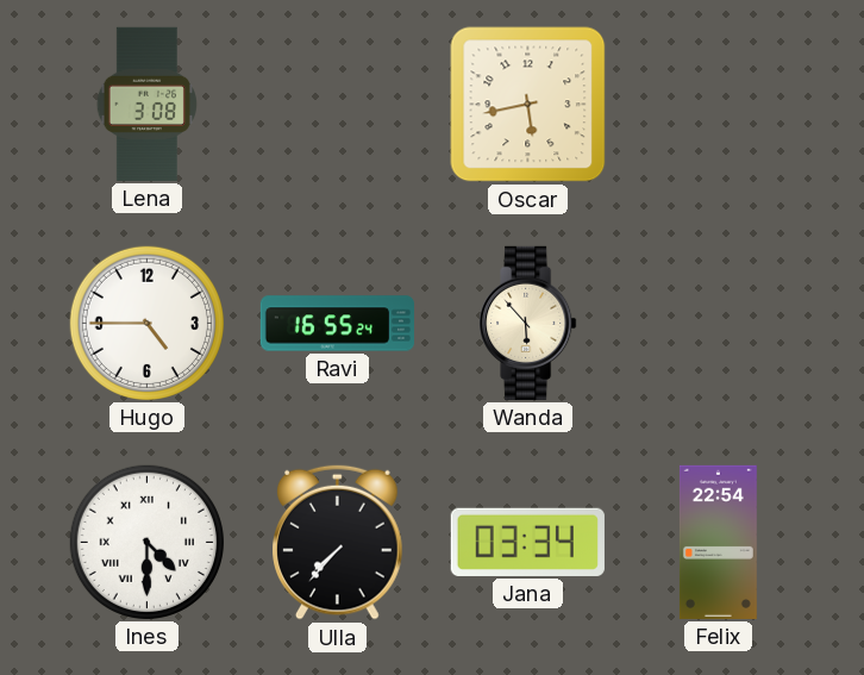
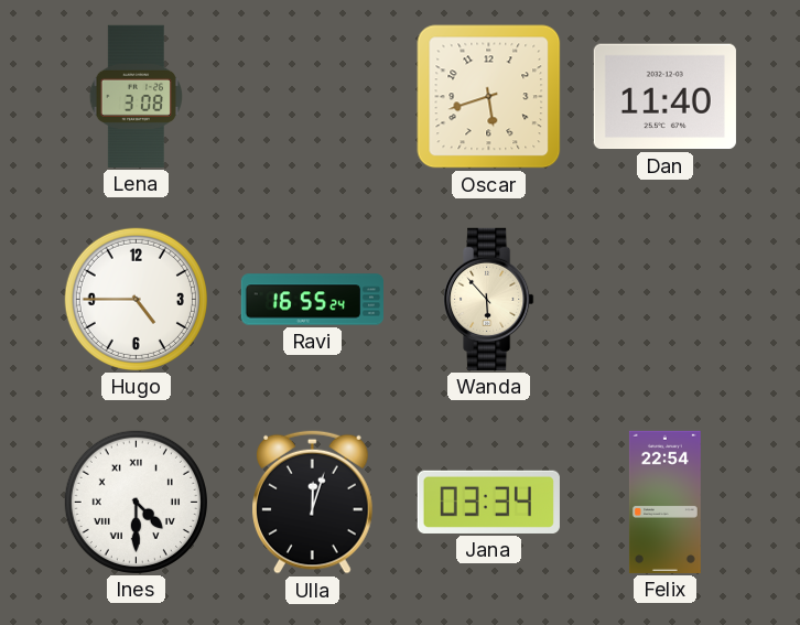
Oscar: 5:43 -> 5:42
Dan: none -> 11:40
Ulla: 7:37 -> 12:03
